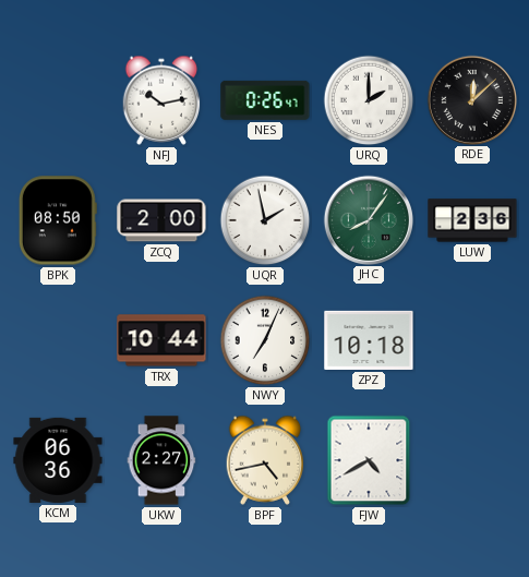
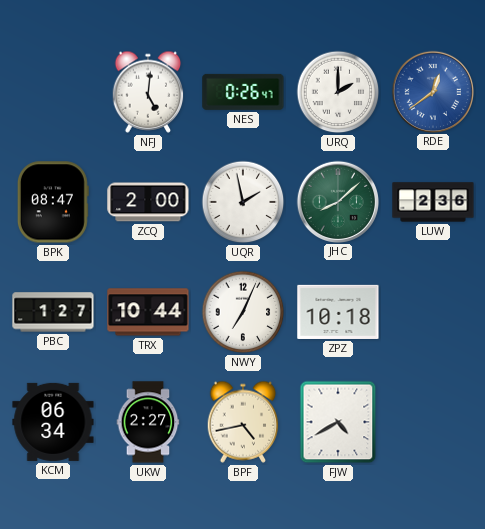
NFJ: 10:13 -> 5:01
RDE: 12:08 -> 12:39
RDE dial: black -> blue
BPK: 08:50 -> 08:47
JHC: 8:06 -> 8:08
PBC: none -> 1:27
KCM: 06:36 -> 06:34
